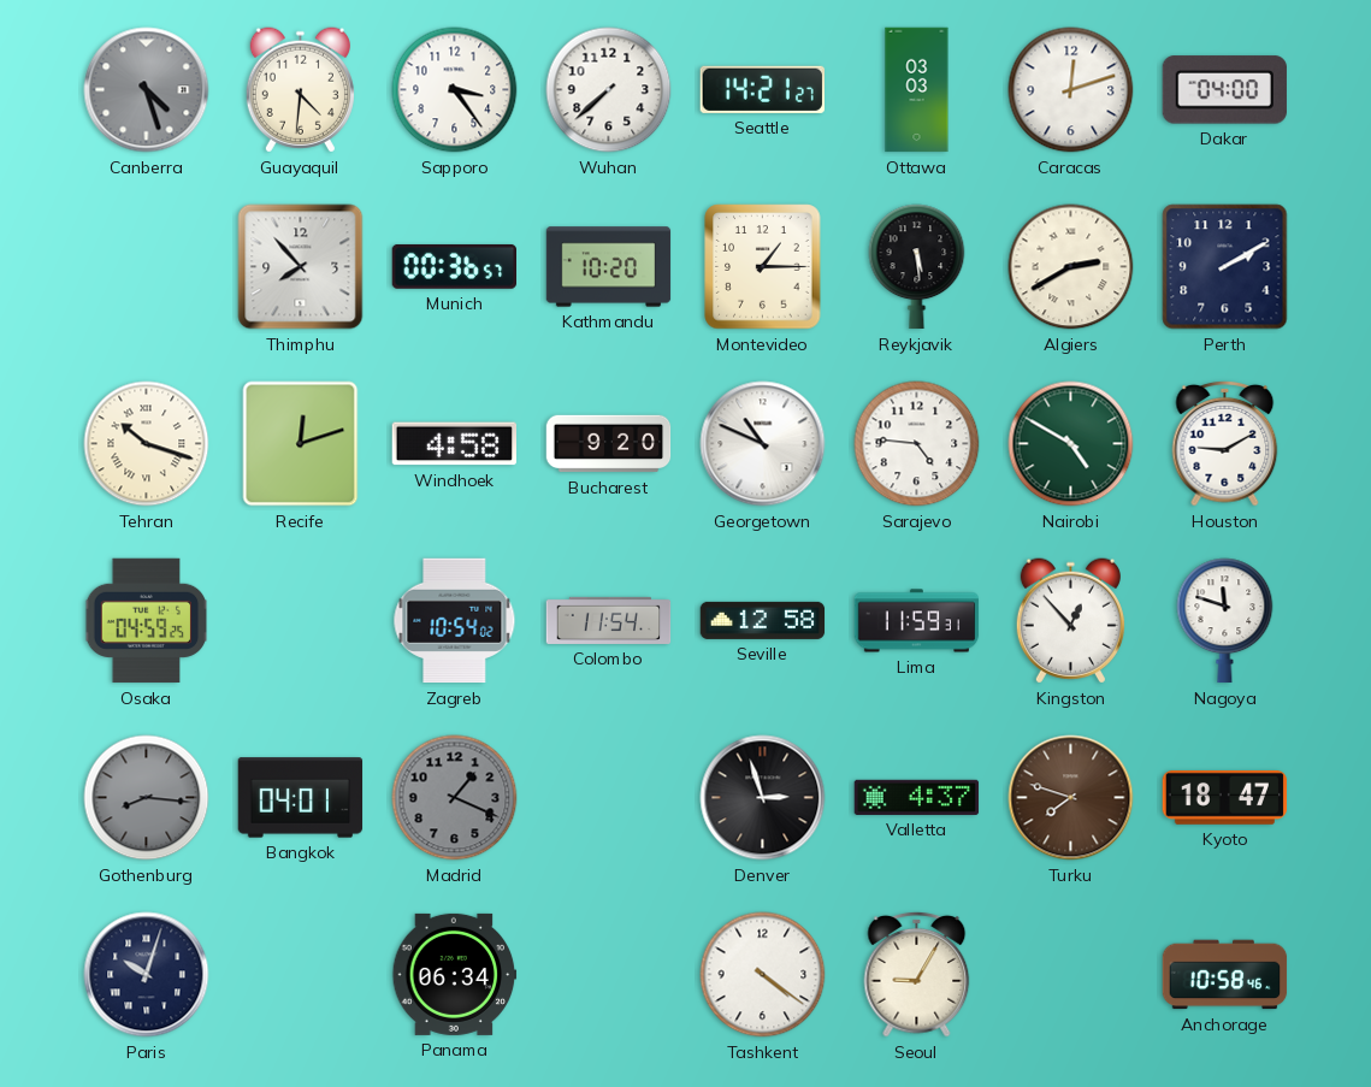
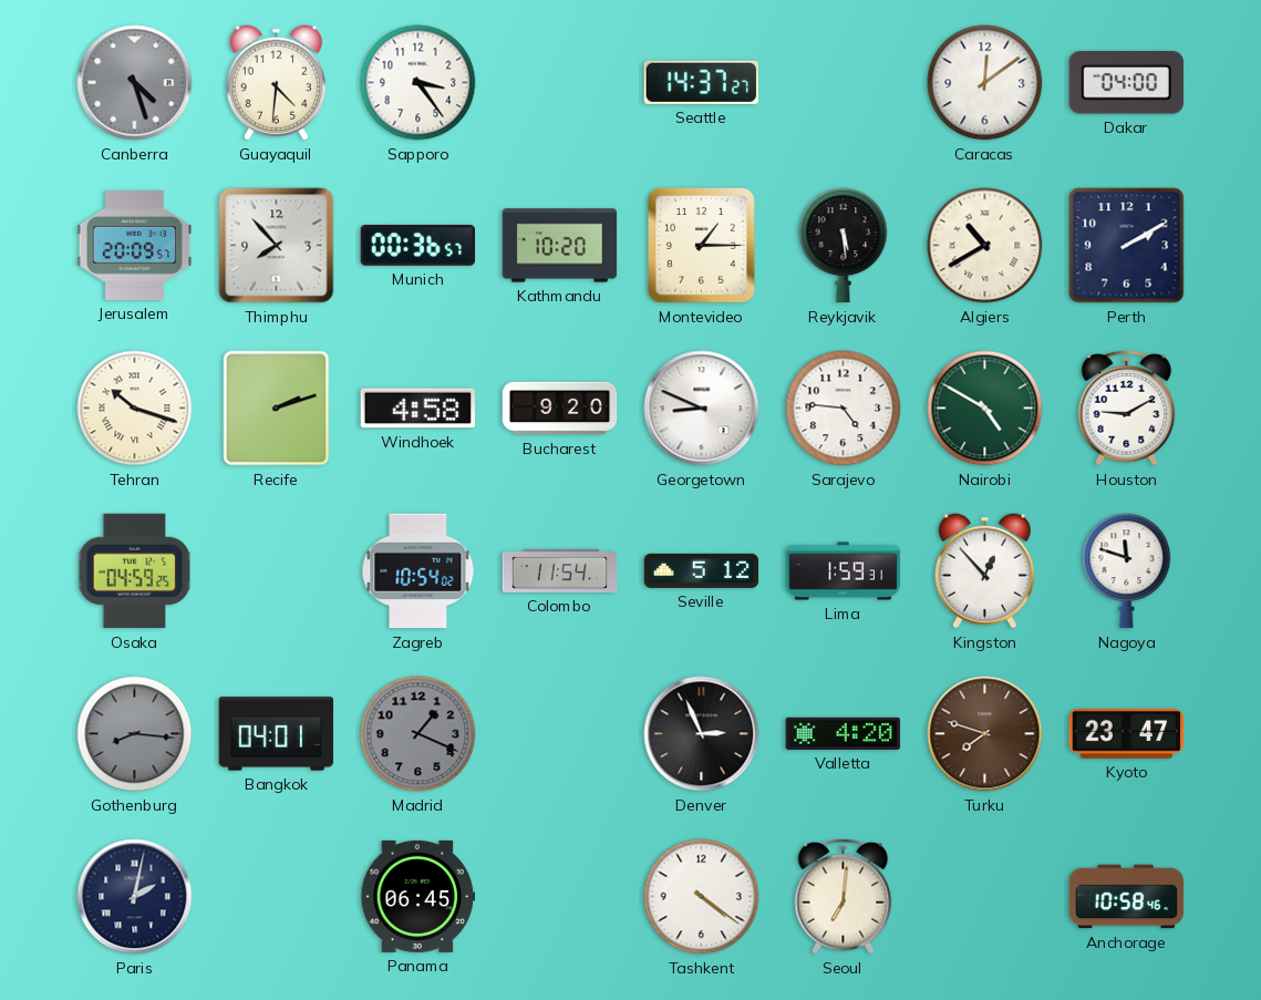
Wuhan: 7:38 -> none
Seattle: 14:21 -> 14:37
Ottawa: 03:03 -> none
Caracas: 12:12 -> 12:09
Jerusalem: none -> 20:09
Algiers: 2:40 -> 10:40
Recife: 12:12 -> 2:12
Georgetown: 10:49 -> 8:49
Seville: 12:58 -> 5:12
Lima: 11:59 -> 1:59
Denver: 2:57 -> 2:56
Valletta: 4:37 -> 4:20
Kyoto: 18:47 -> 23:47
Paris: 10:03 -> 2:02
Panama: 06:34 -> 06:45
Seoul: 9:05 -> 7:01
